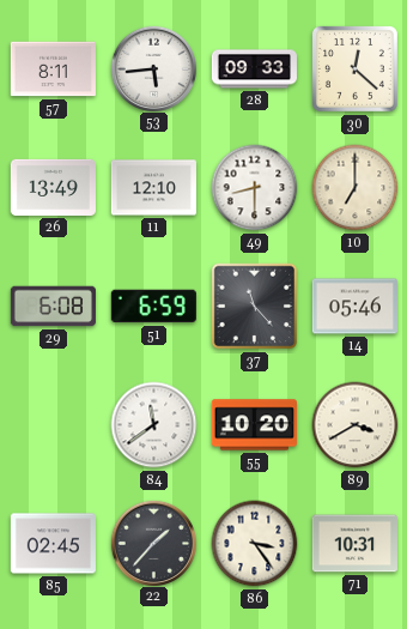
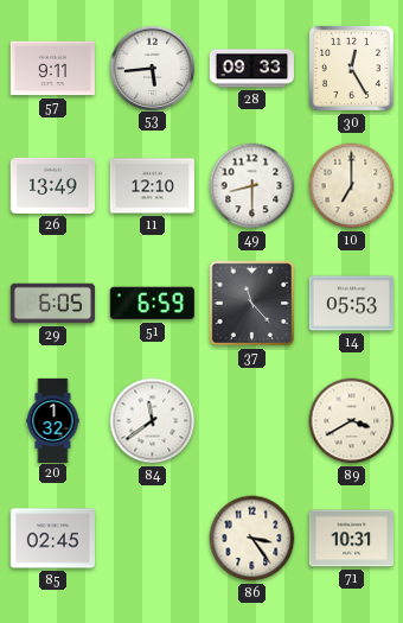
57: 8:11 -> 9:11
30: 12:22 -> 12:25
29: 6:08 -> 6:05
14: 05:46 -> 05:53
20: none -> 1:32
55: 10:20 -> none
22: 1:37 -> none
